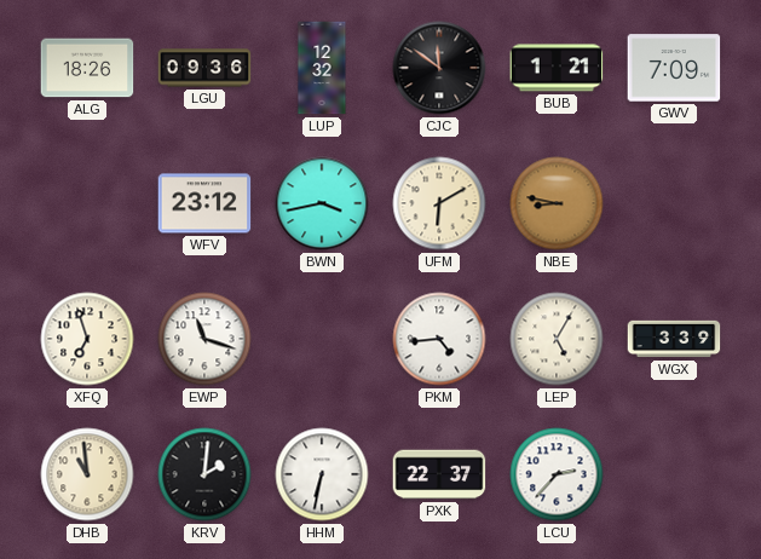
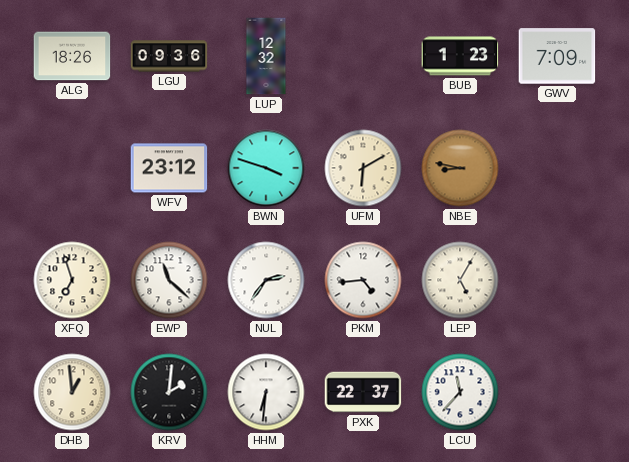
CJC: 11:51 -> none
BUB: 1:21 -> 1:23
BWN: 3:43 -> 3:48
EWP: 11:18 -> 11:22
NUL: none -> 2:36
WGX: 3:39 -> none
DHB: 10:59 -> 12:59
HHM: 6:32 -> 6:31
LCU: 2:37 -> 11:37
